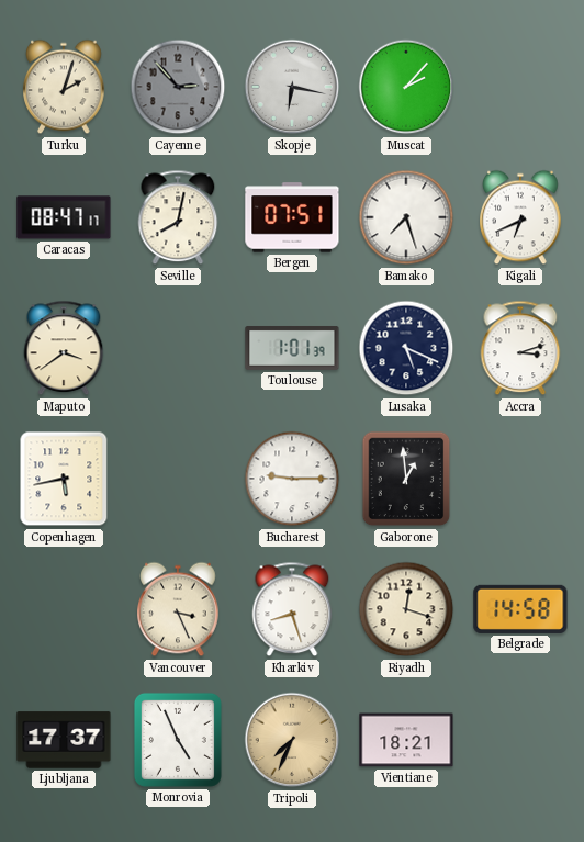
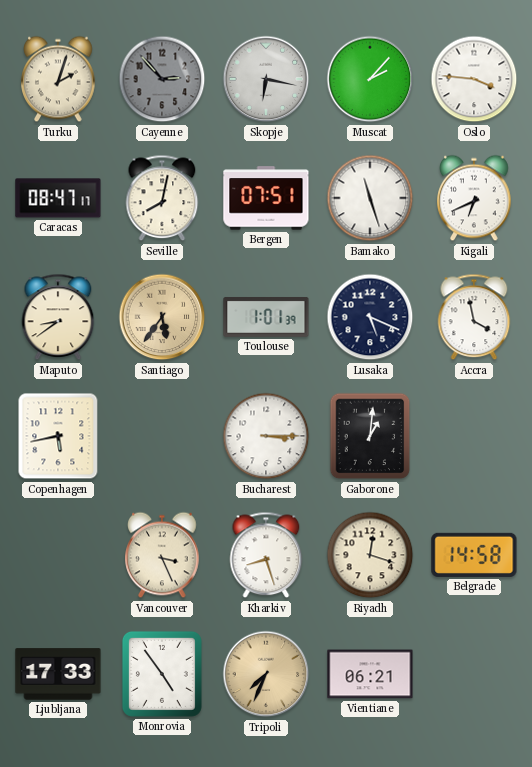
Oslo: none -> 3:46
Bamako: 7:27 -> 11:27
Maputo: 3:39 -> 8:39
Santiago: none -> 5:36
Accra: 3:12 -> 3:58
Bucharest: 9:15 -> 3:15
Gaborone: 12:59 -> 1:01
Ljubljana: 17:37 -> 17:33
Monrovia: 4:56 -> 4:54
Vientiane: 18:21 -> 06:21
